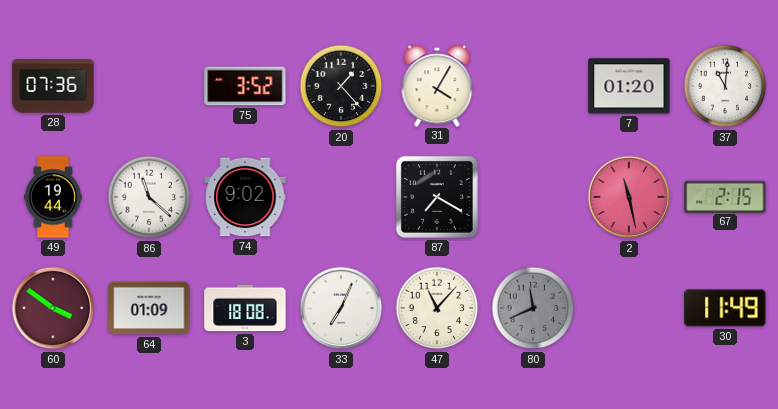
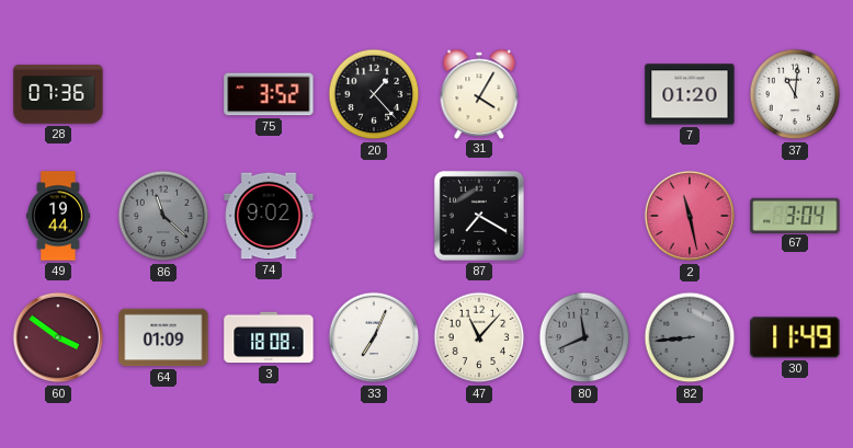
86 dial: white -> grey
67: 2:15 -> 3:04
82: none -> 8:44
